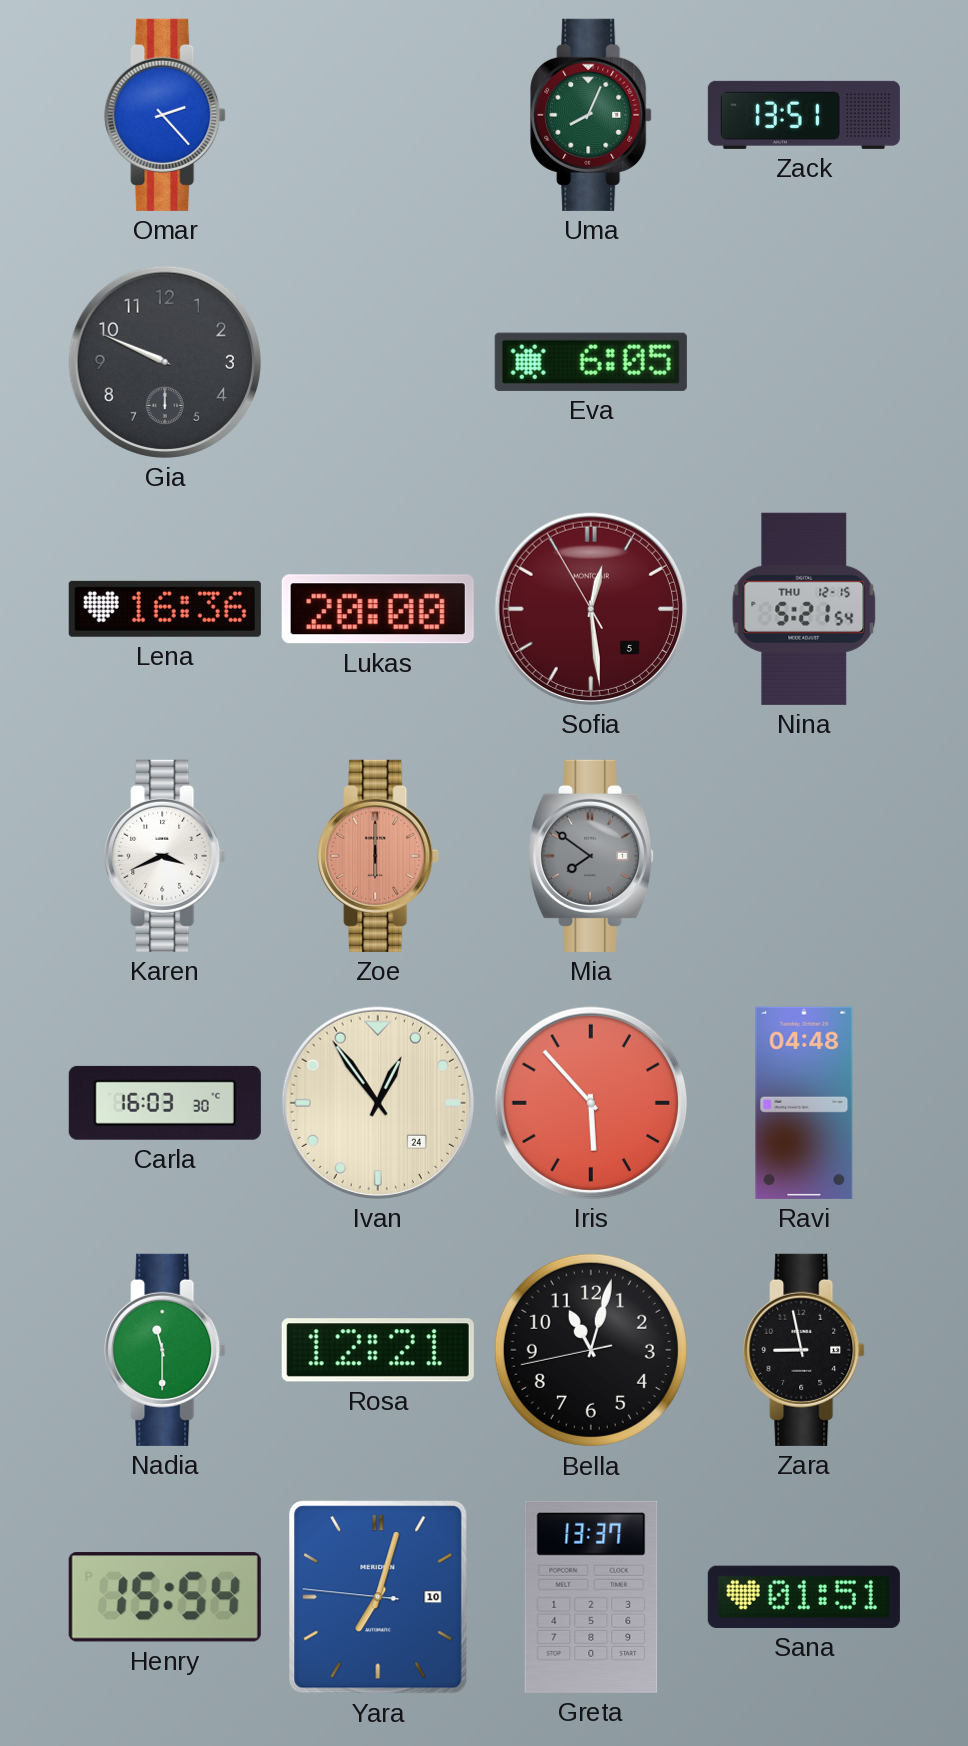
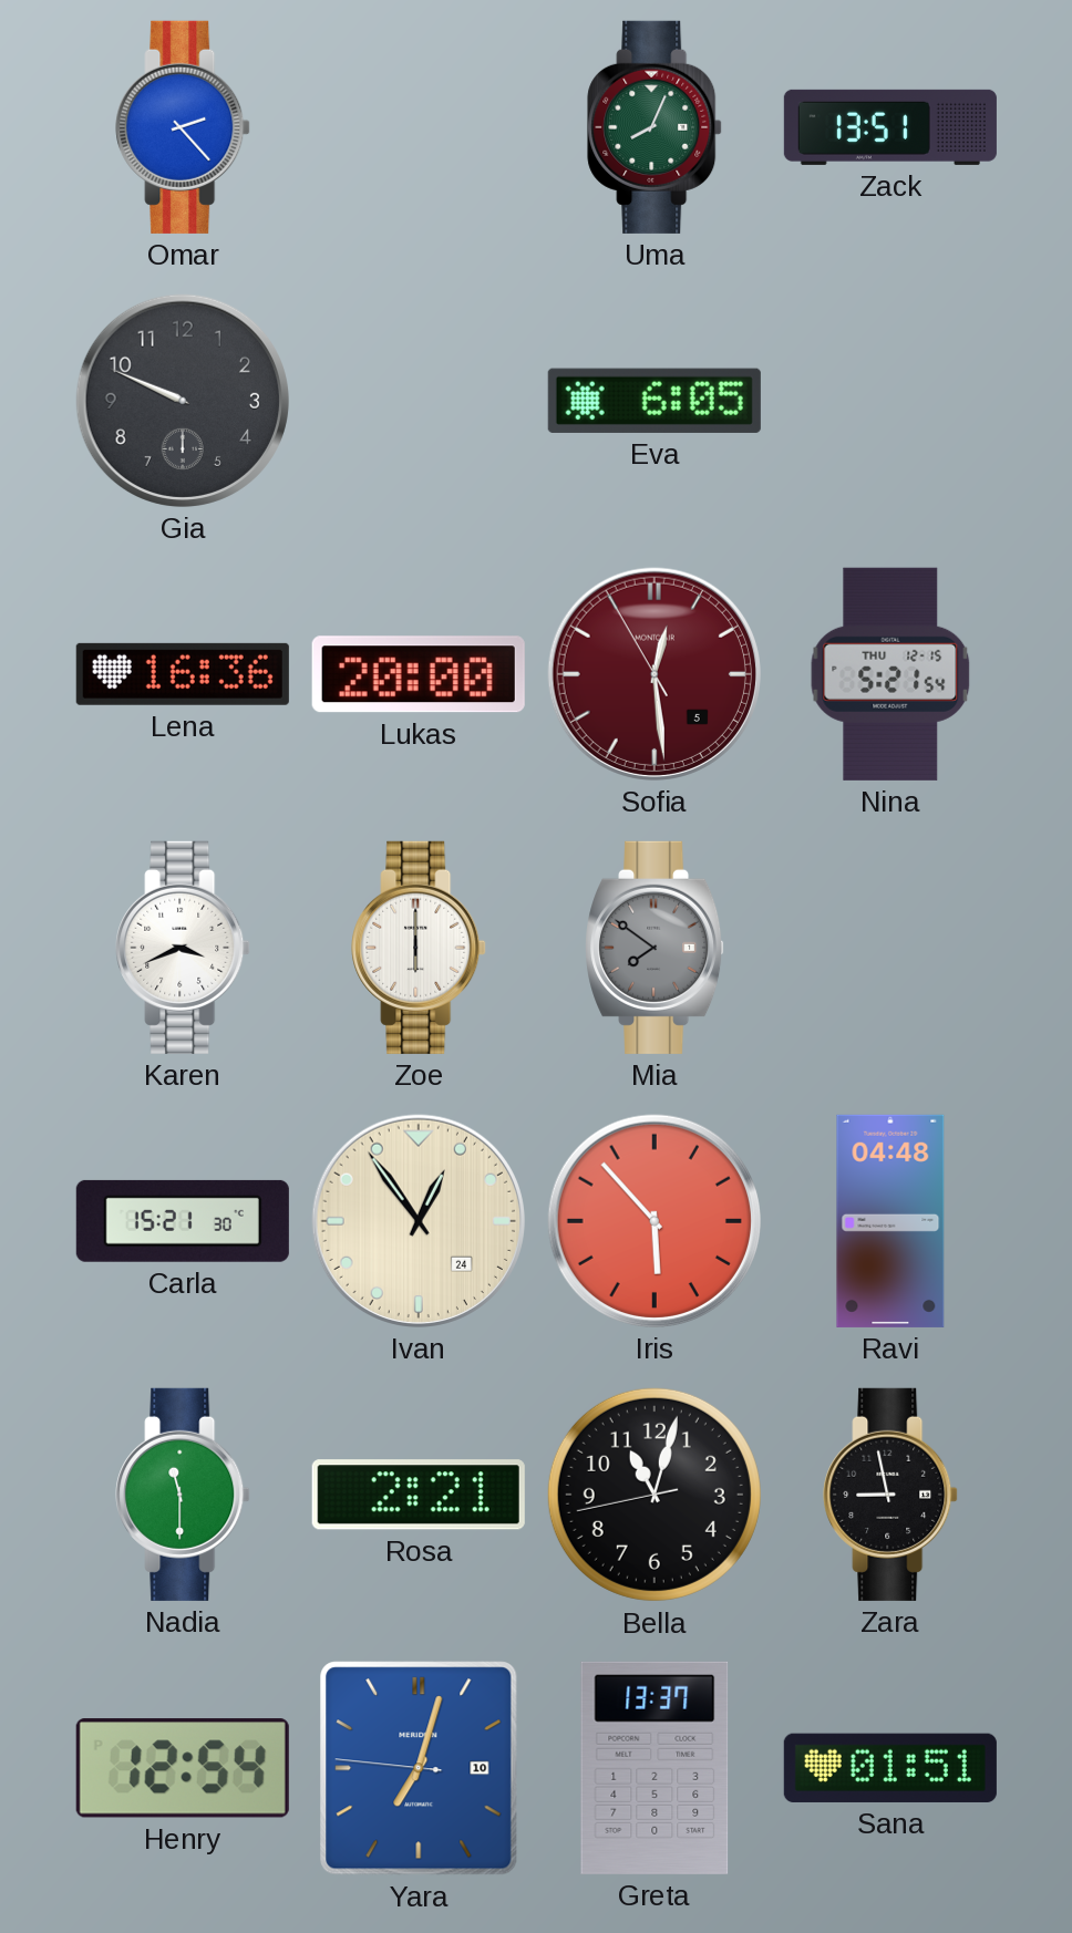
Zoe dial: salmon -> white
Carla: 16:03 -> 15:21
Rosa: 12:21 -> 2:21
Henry: 15:54 -> 12:54
